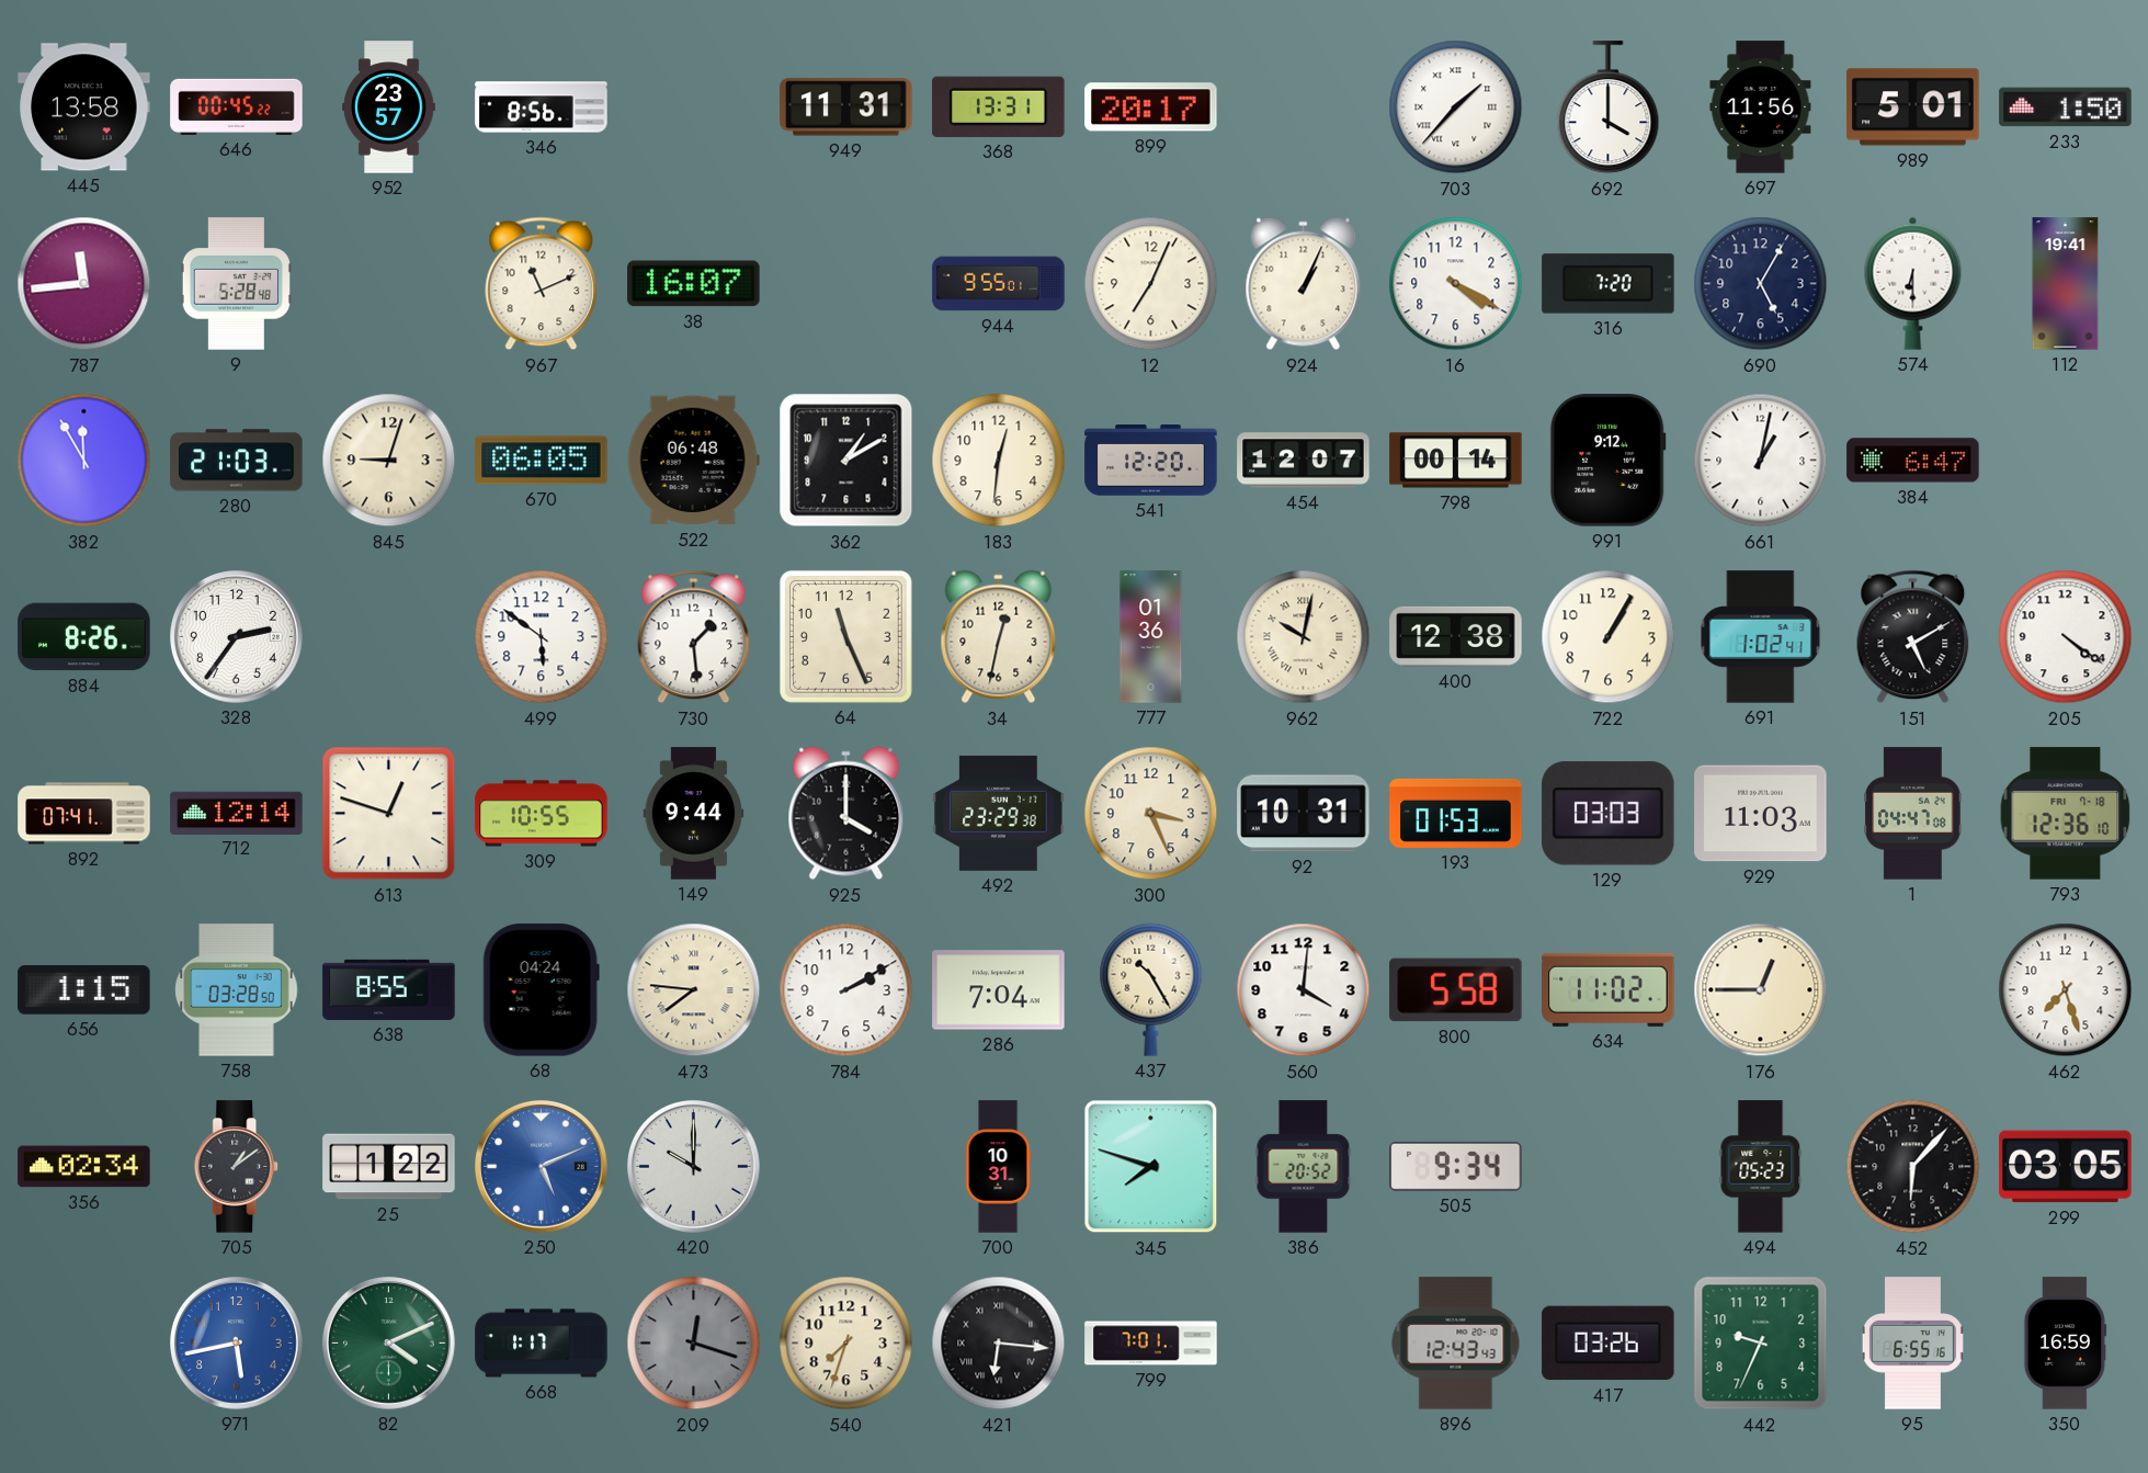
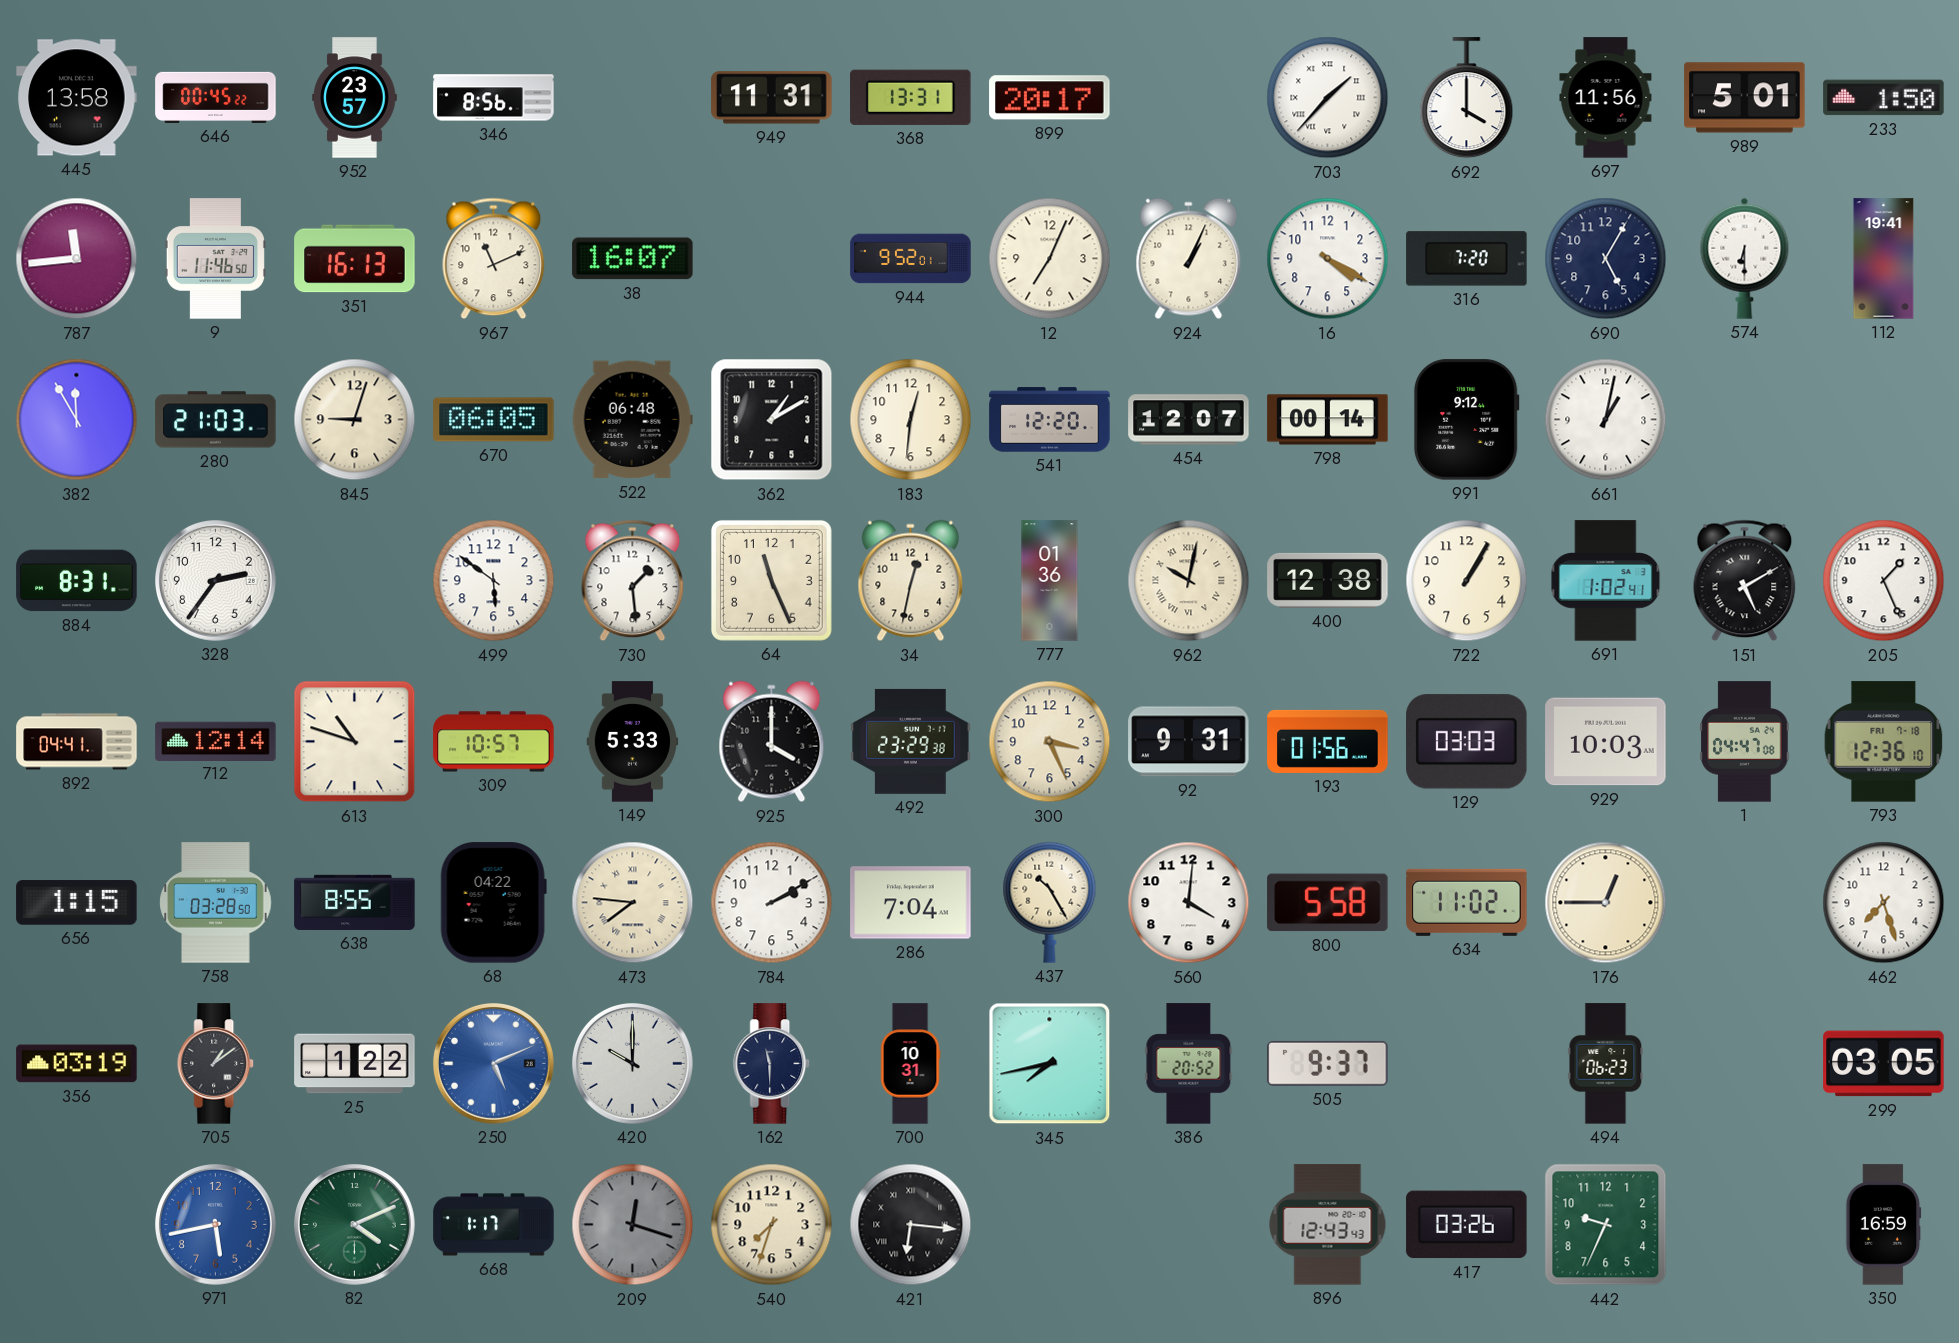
9: 5:28 -> 11:46
351: none -> 16:13
944: 9:55 -> 9:52
384: 6:47 -> none
884: 8:26 -> 8:31
205: 4:21 -> 1:26
892: 07:41 -> 04:41
613: 12:48 -> 10:48
309: 10:55 -> 10:57
149: 9:44 -> 5:33
92: 10:31 -> 9:31
193: 01:53 -> 01:56
929: 11:03 -> 10:03
68: 04:24 -> 04:22
356: 02:34 -> 03:19
162: none -> 11:30
345: 7:48 -> 7:43
505: 9:34 -> 9:37
494: 05:23 -> 06:23
452: 6:07 -> none
799: 7:01 -> none
95: 6:55 -> none
